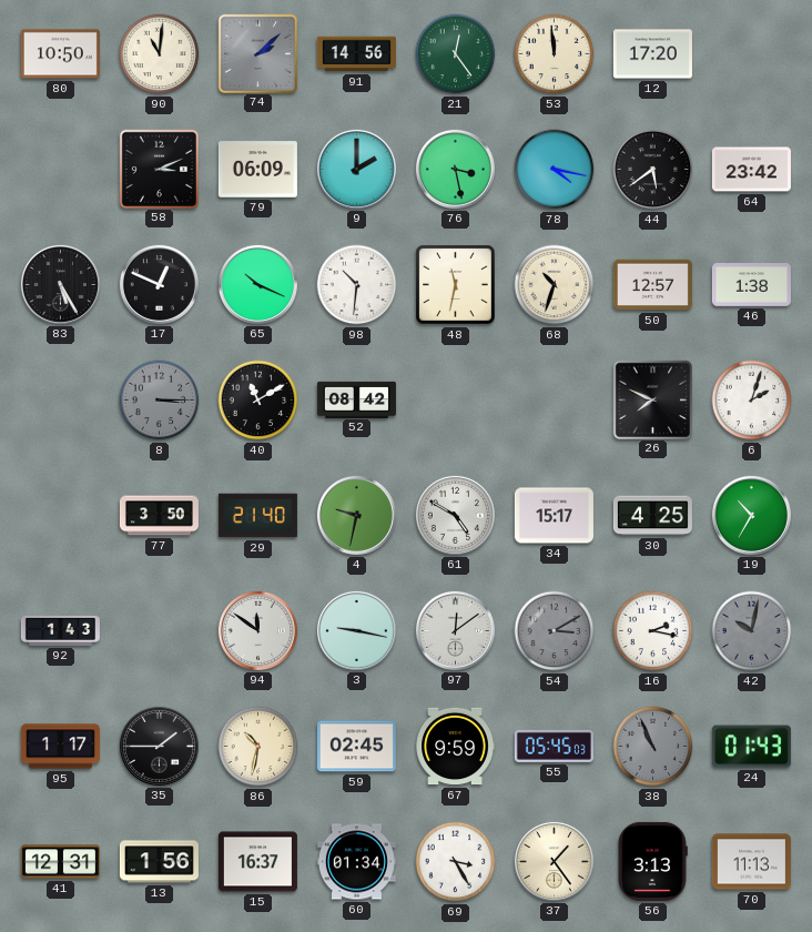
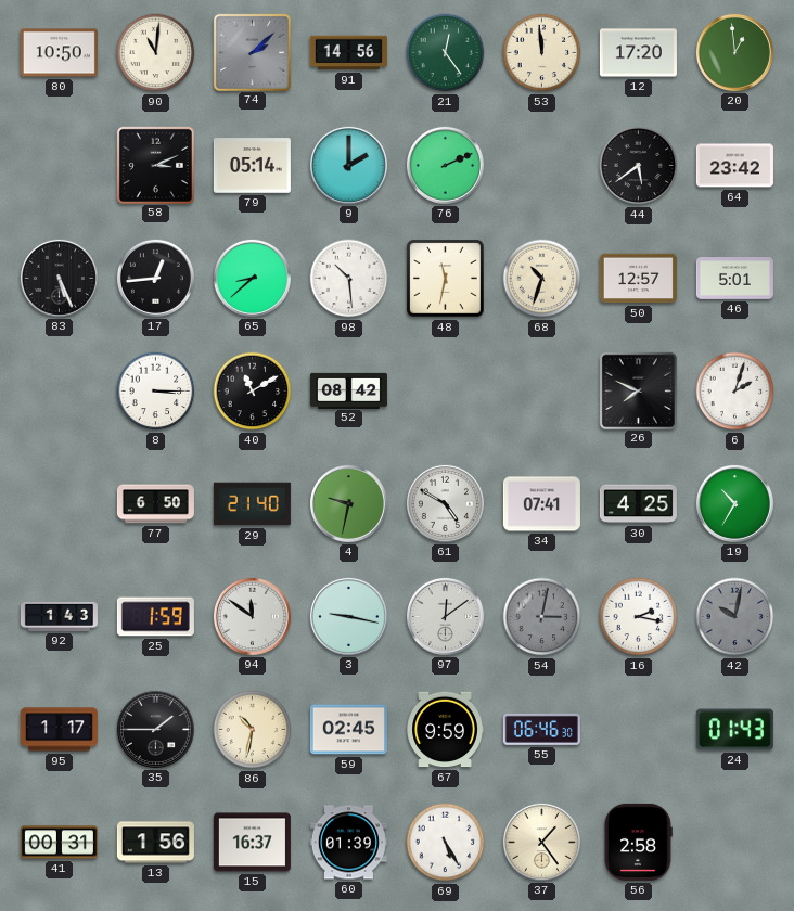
20: none -> 12:59
79: 06:09 -> 05:14
76: 3:28 -> 2:11
78: 4:17 -> none
83: 5:25 -> 5:26
17: 12:49 -> 12:44
65: 10:19 -> 8:38
98: 10:31 -> 10:29
46: 1:38 -> 5:01
8 dial: grey -> white
77: 3:50 -> 6:50
34: 15:17 -> 07:41
25: none -> 1:59
54: 3:10 -> 3:02
55: 05:45 -> 06:46
38: 10:56 -> none
41: 12:31 -> 00:31
60: 01:34 -> 01:39
69: 3:25 -> 5:25
56: 3:13 -> 2:58
70: 11:13 -> none
